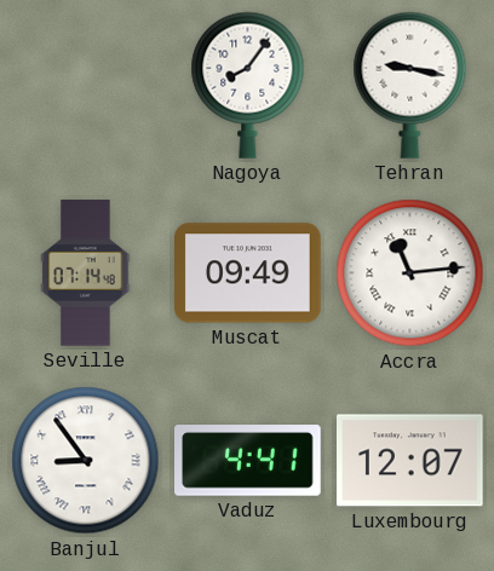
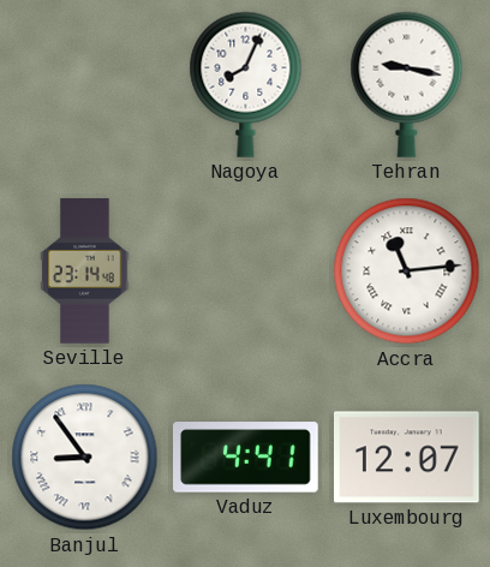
Nagoya: 8:06 -> 8:04
Seville: 07:14 -> 23:14
Muscat: 09:49 -> none
